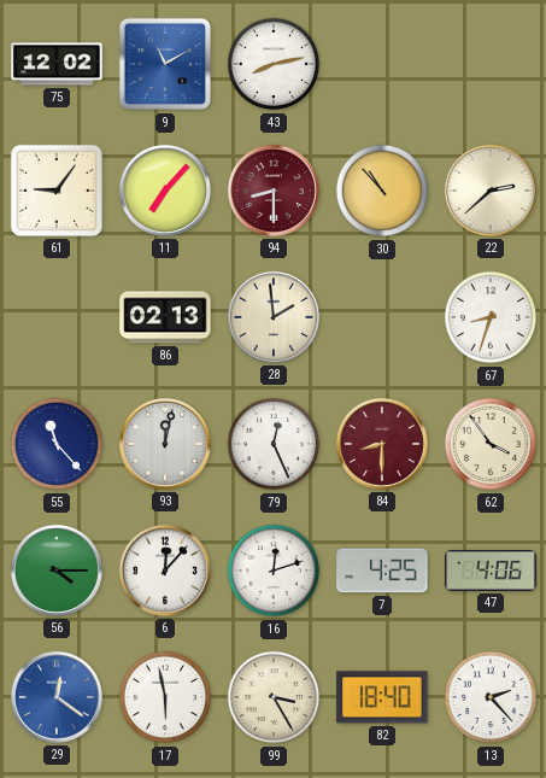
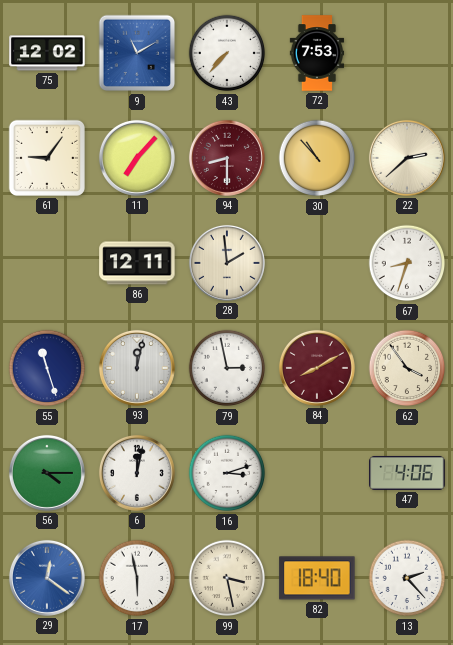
43: 8:13 -> 7:37
72: none -> 7:53
86: 02:13 -> 12:11
55: 11:23 -> 11:27
79: 12:26 -> 2:58
84: 8:30 -> 8:10
6: 12:07 -> 12:02
16: 12:12 -> 3:12
7: 4:25 -> none
99: 3:25 -> 3:28
